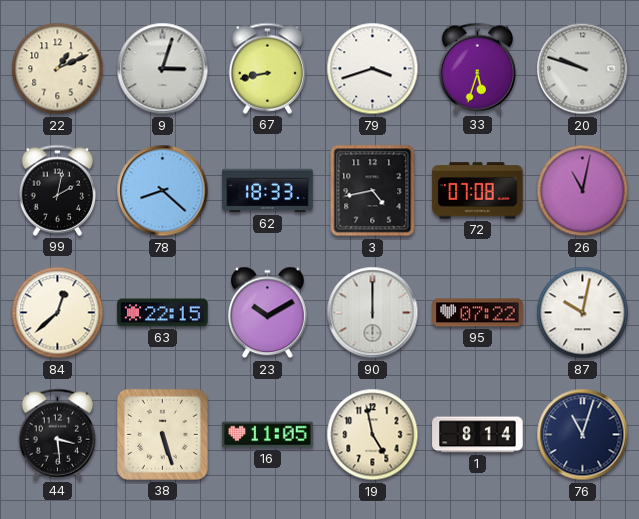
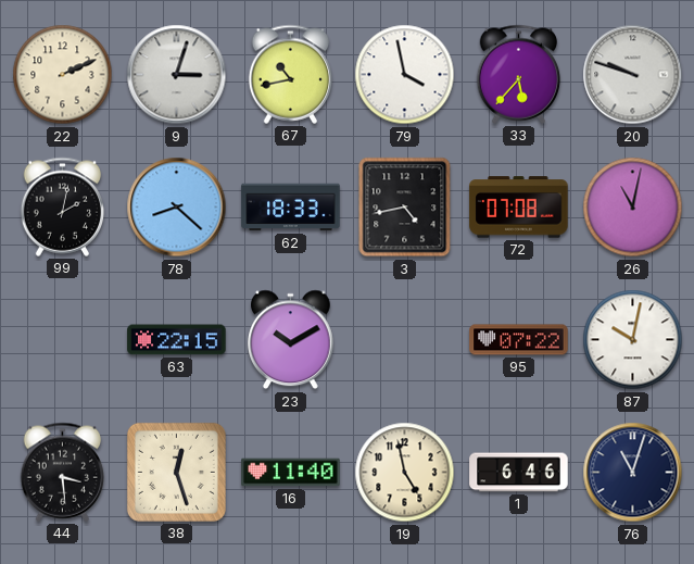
22: 1:11 -> 2:11
67: 8:43 -> 10:43
79: 3:42 -> 3:58
33: 5:33 -> 5:37
84: 12:38 -> none
90: 12:00 -> none
38: 5:27 -> 12:27
16: 11:05 -> 11:40
1: 8:14 -> 6:46
